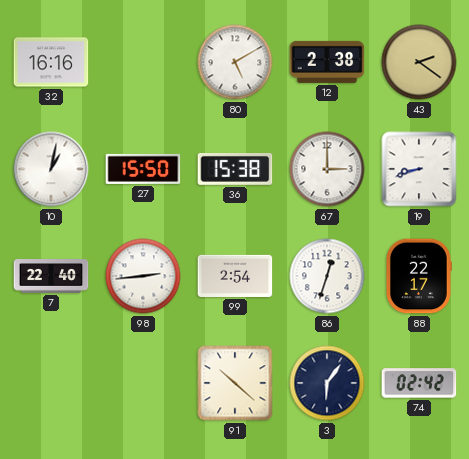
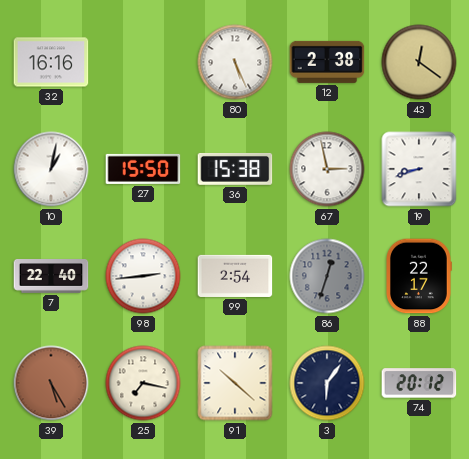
80: 5:10 -> 5:26
43: 2:21 -> 12:21
67: 3:00 -> 2:58
86 dial: white -> grey
39: none -> 5:25
25: none -> 7:17
74: 02:42 -> 20:12
